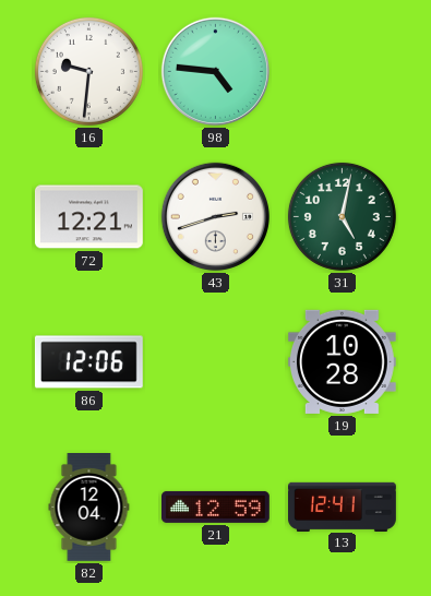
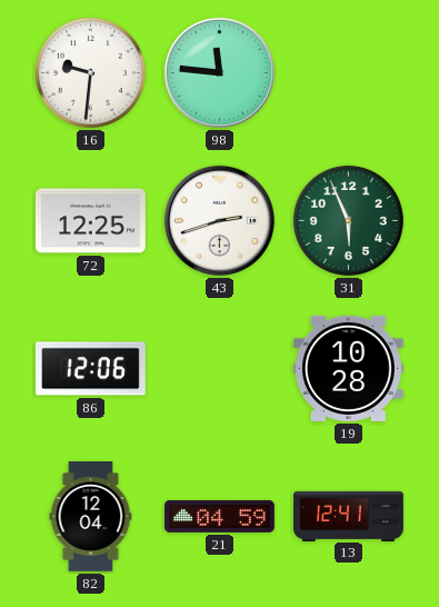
98: 4:46 -> 11:46
72: 12:21 -> 12:25
31: 5:02 -> 5:56
21: 12:59 -> 04:59
